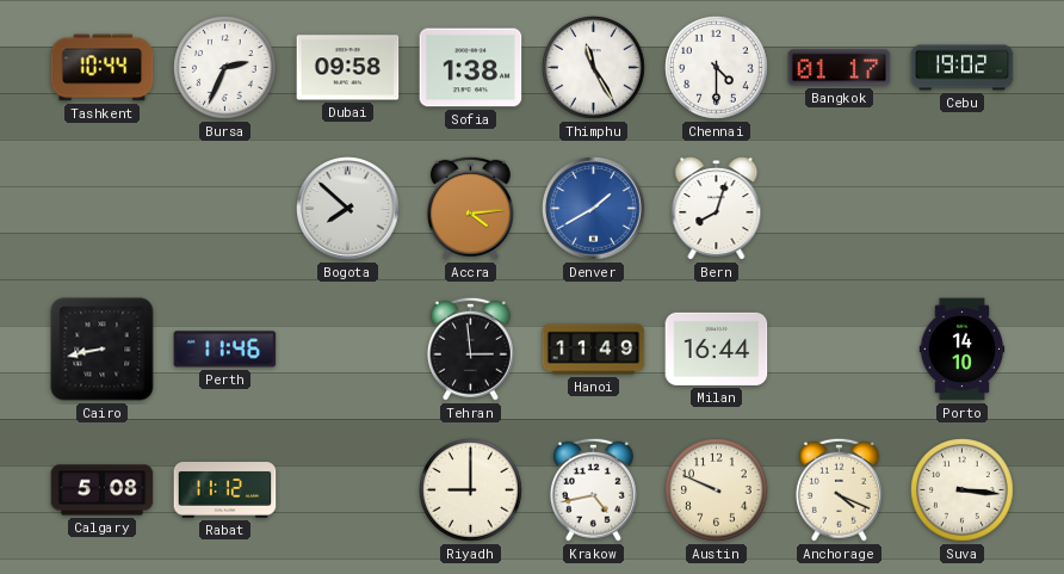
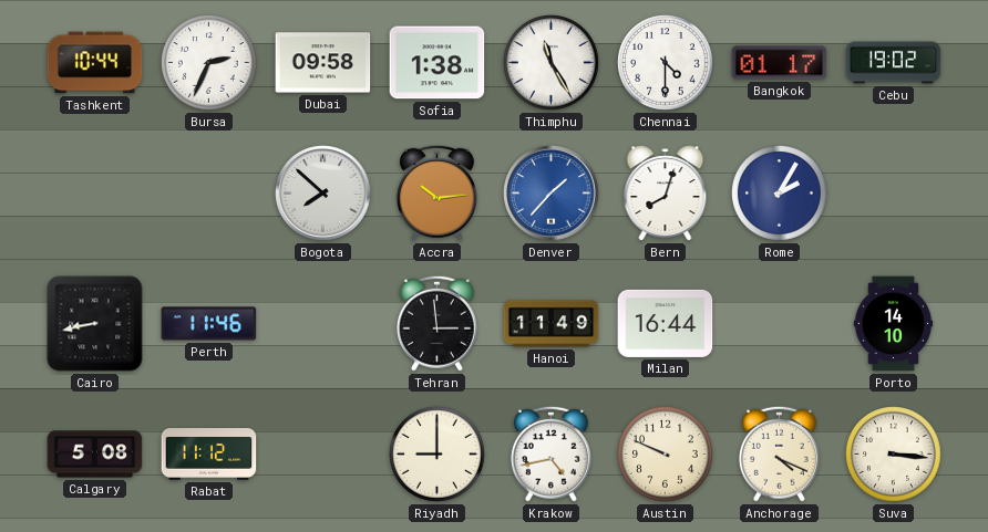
Accra: 4:14 -> 10:14
Denver: 1:40 -> 1:37
Rome: none -> 2:05
